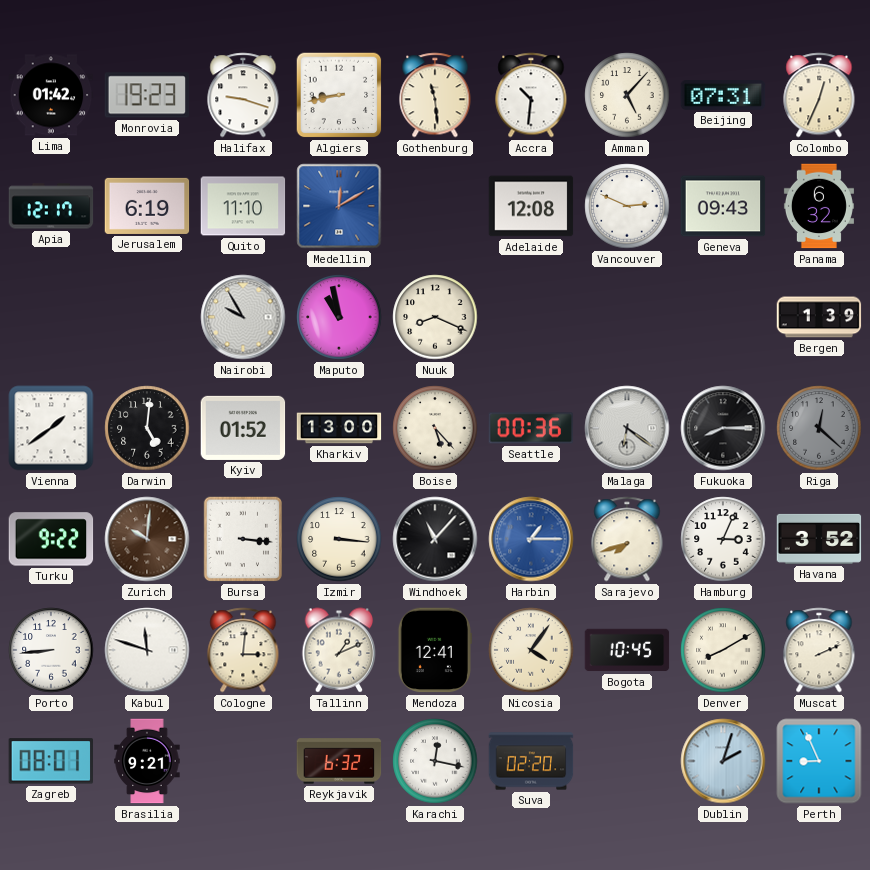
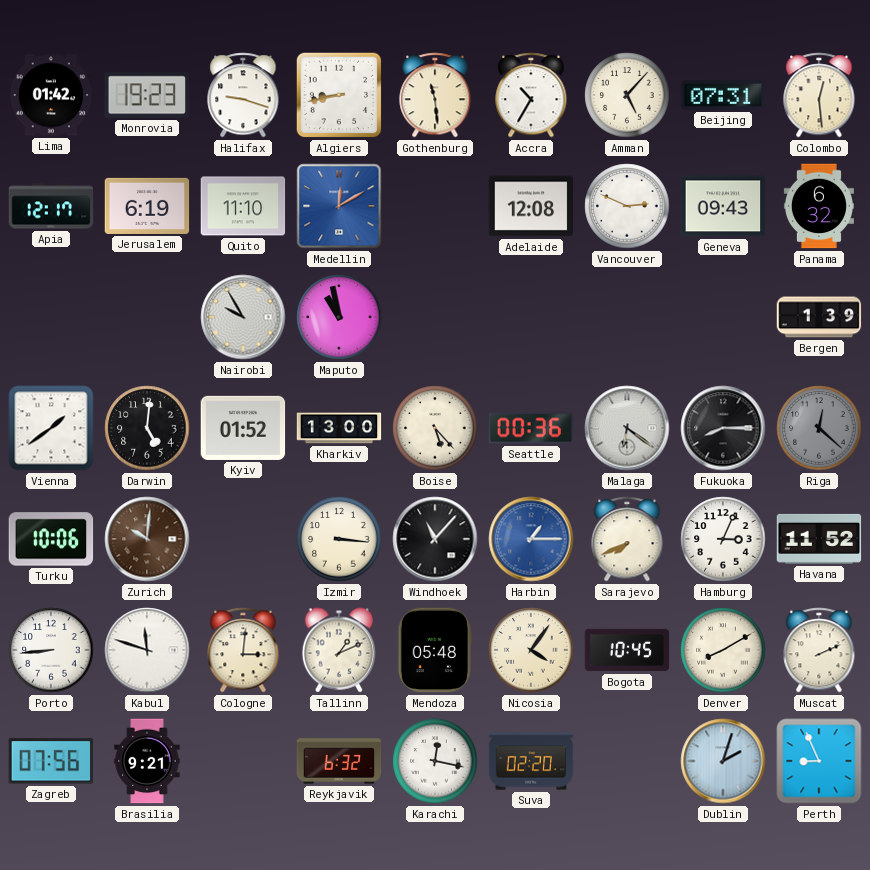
Accra: 10:31 -> 10:35
Colombo: 12:34 -> 12:29
Nuuk: 8:19 -> none
Turku: 9:22 -> 10:06
Bursa: 3:16 -> none
Sarajevo: 7:42 -> 7:41
Havana: 3:52 -> 11:52
Mendoza: 12:41 -> 05:48
Zagreb: 08:01 -> 07:56
